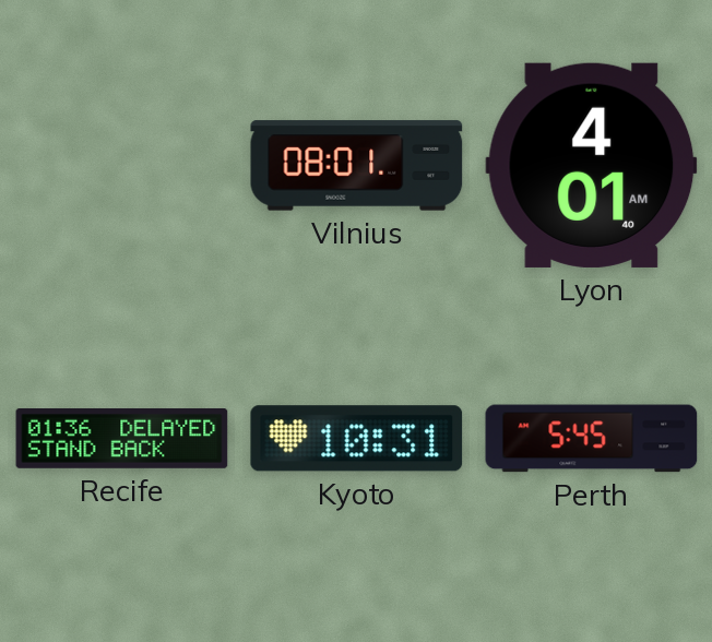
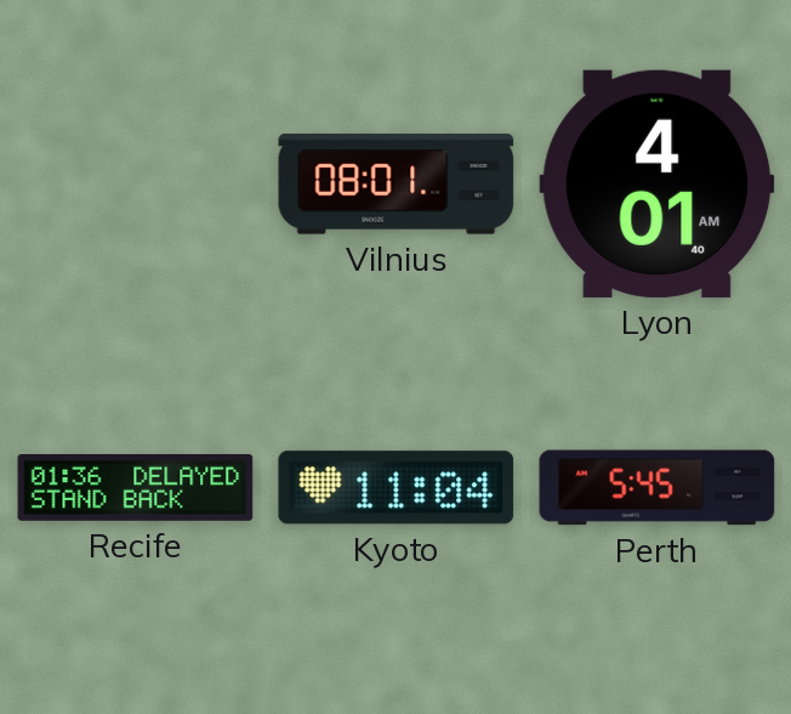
Kyoto: 10:31 -> 11:04
